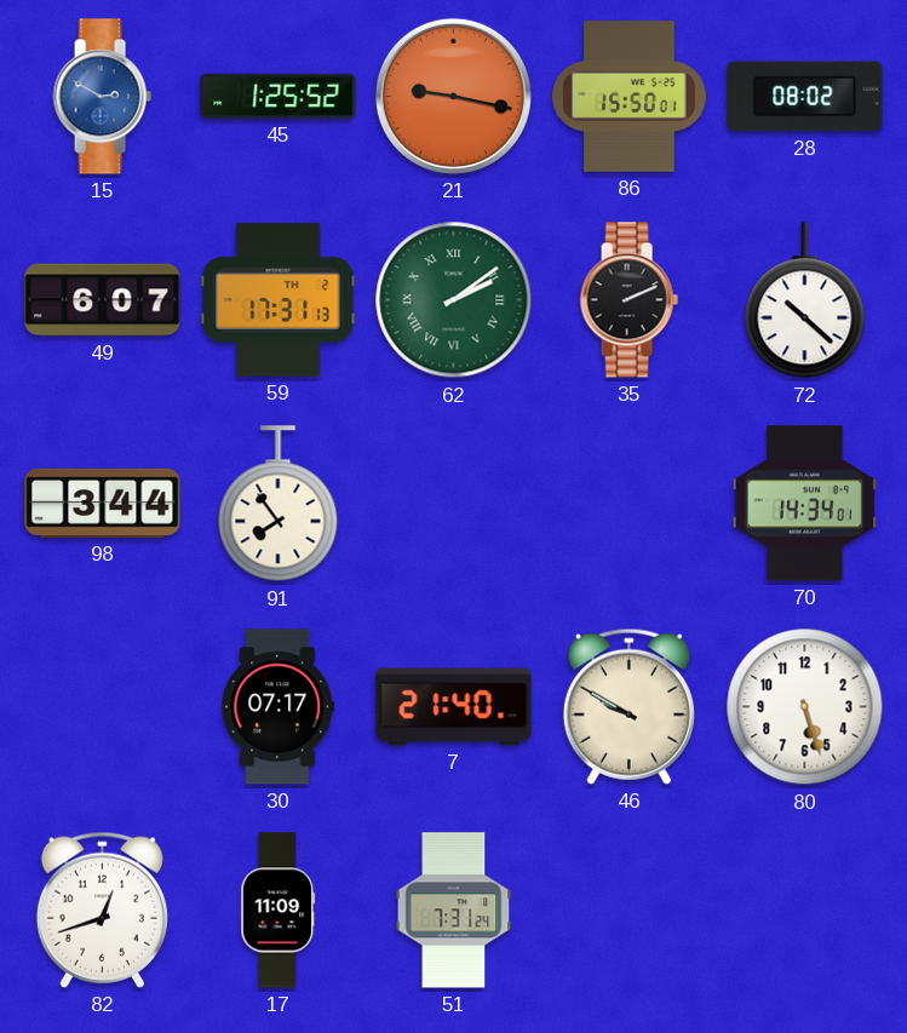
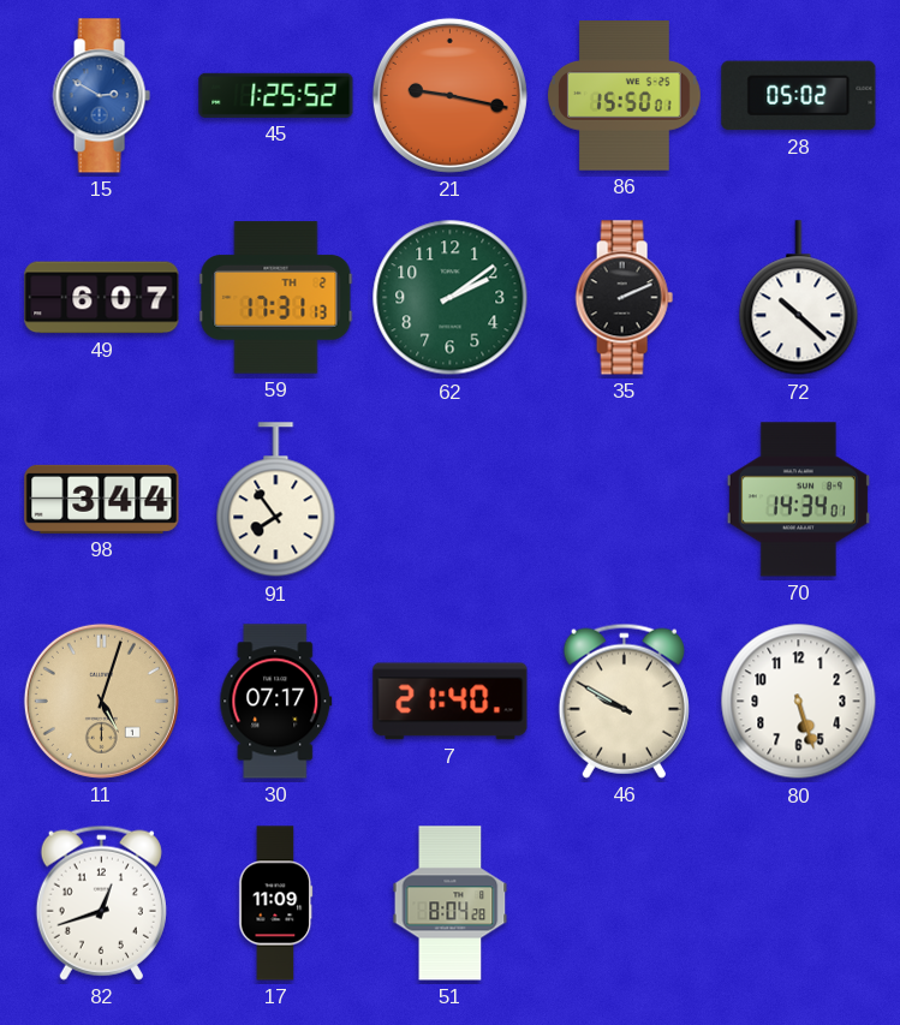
28: 08:02 -> 05:02
62 numerals: Roman -> Arabic
11: none -> 5:03
51: 7:31 -> 8:04
